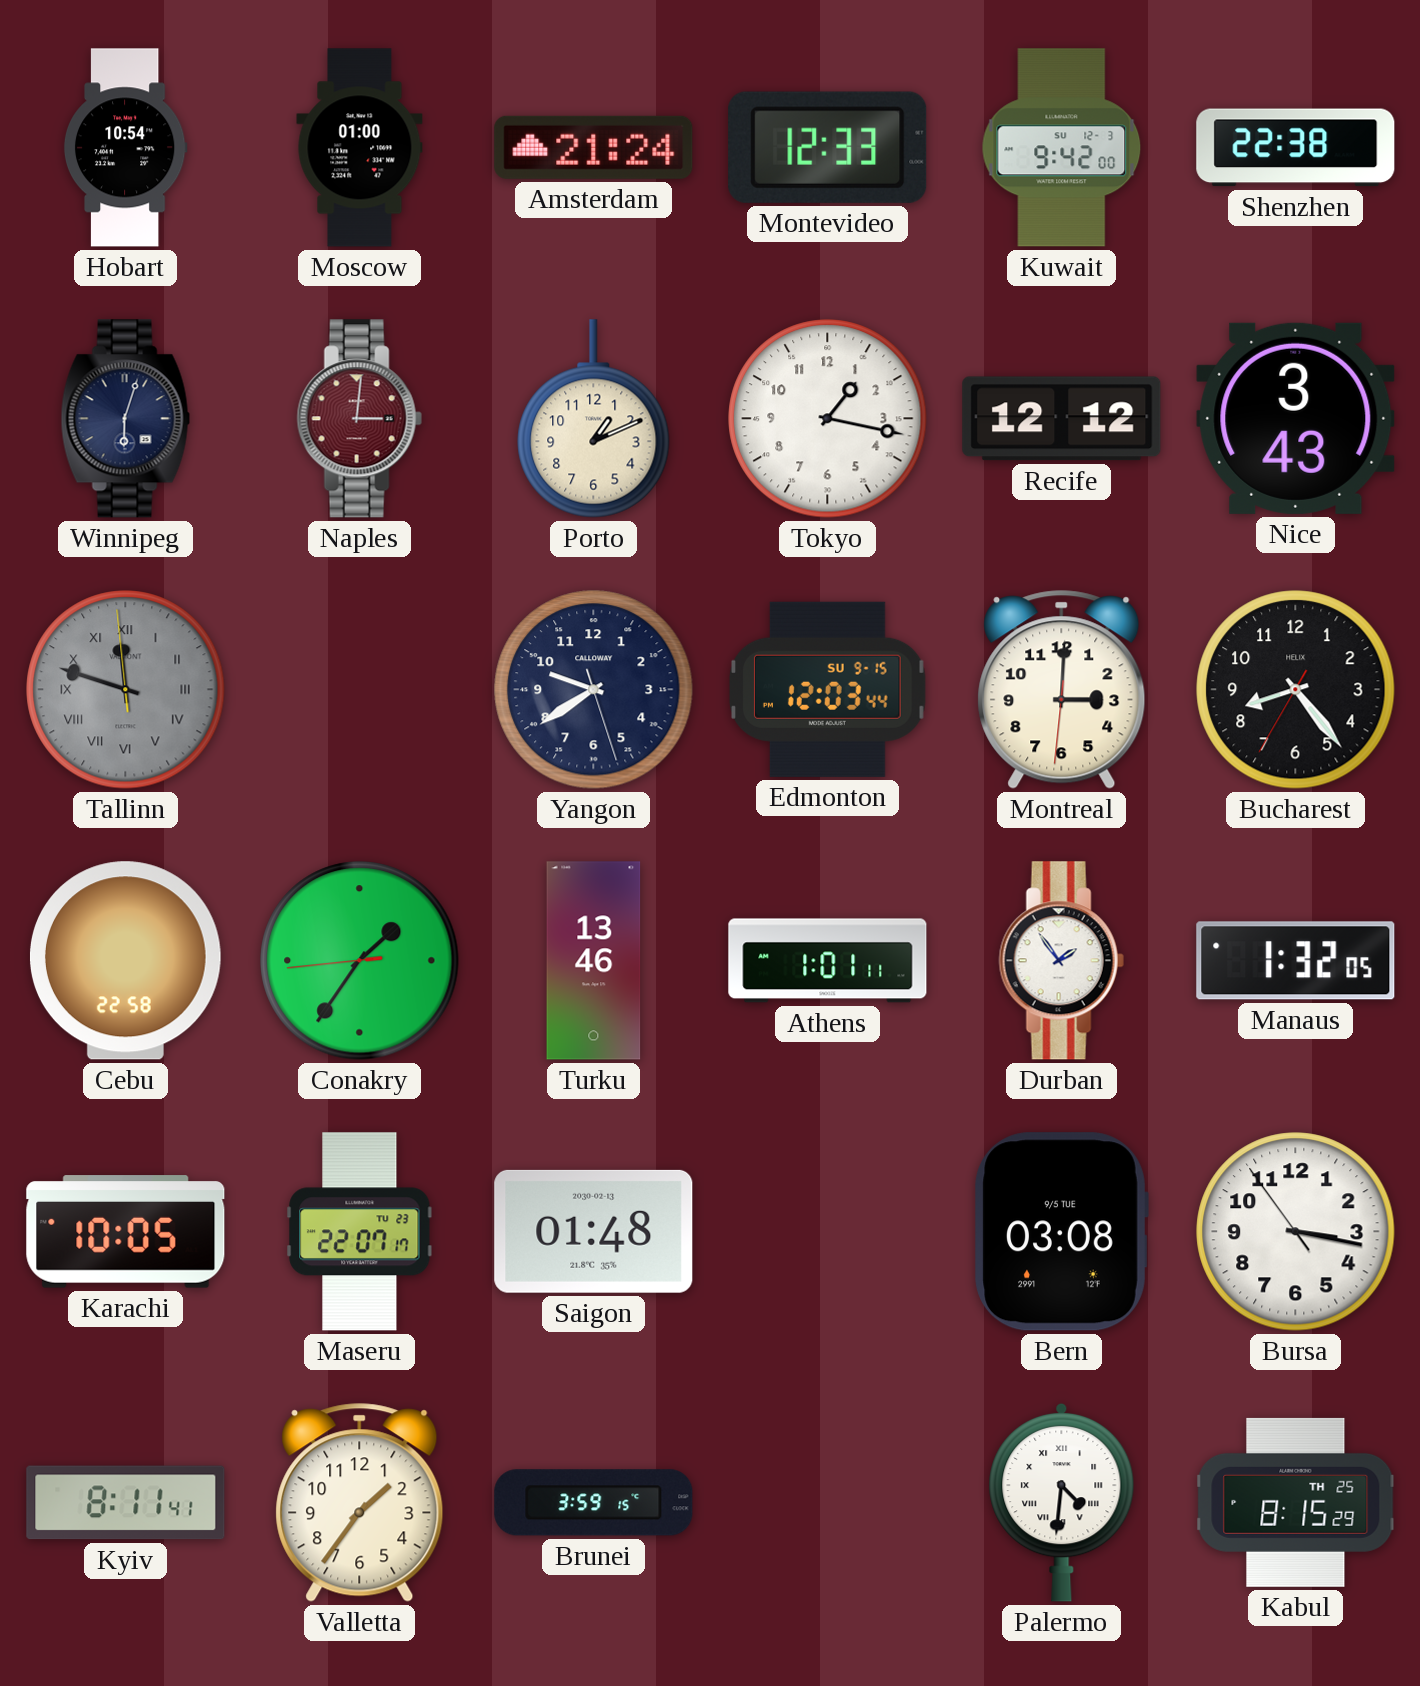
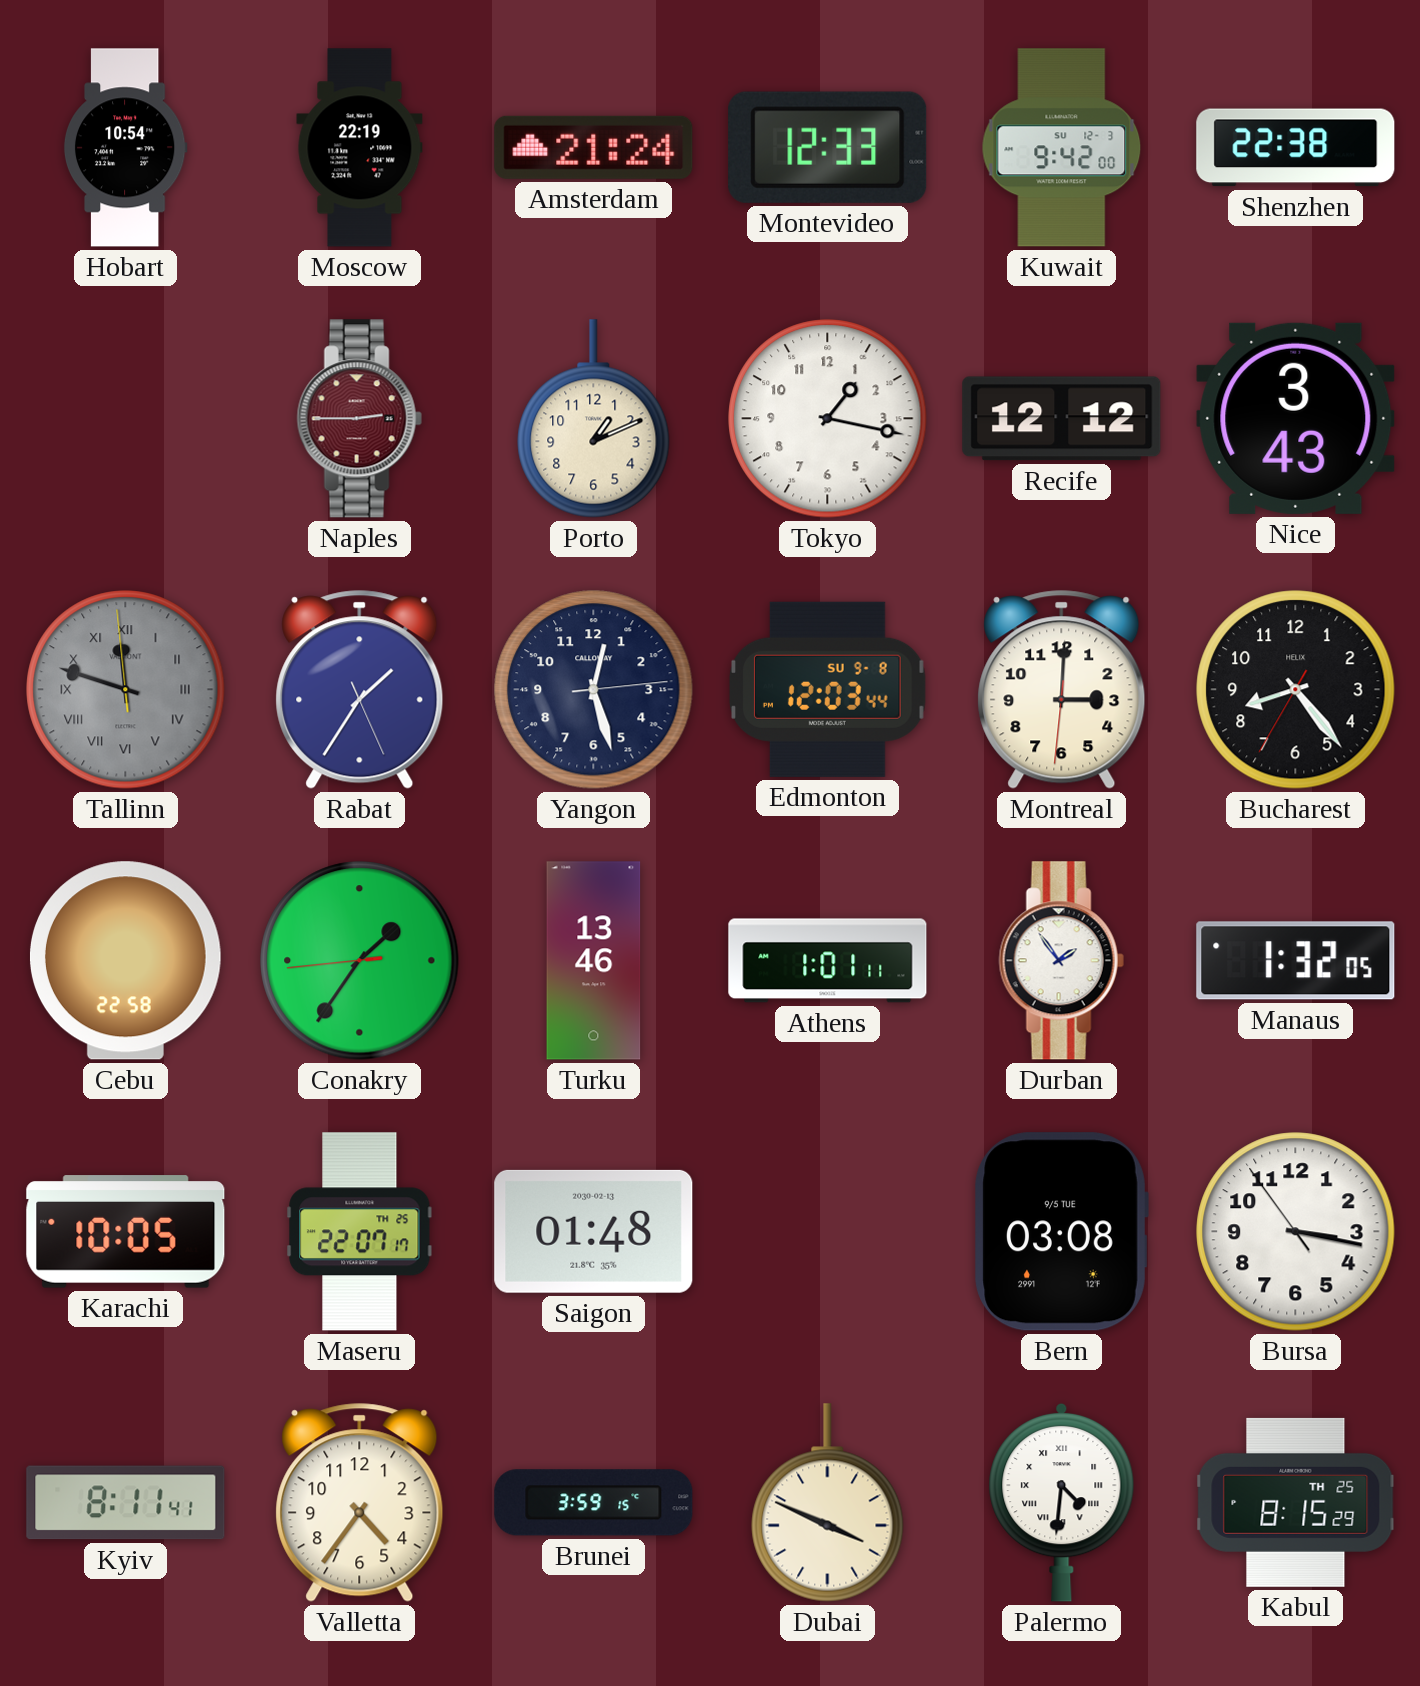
Moscow: 01:00 -> 22:19
Winnipeg: 6:03 -> none
Naples: 3:01 -> 2:45
Rabat: none -> 1:35
Yangon: 9:39 -> 12:27
Edmonton date: SU 9-15 -> SU 9-8
Maseru date: TU 23 -> TH 25
Valletta: 1:36 -> 4:36
Dubai: none -> 3:49
